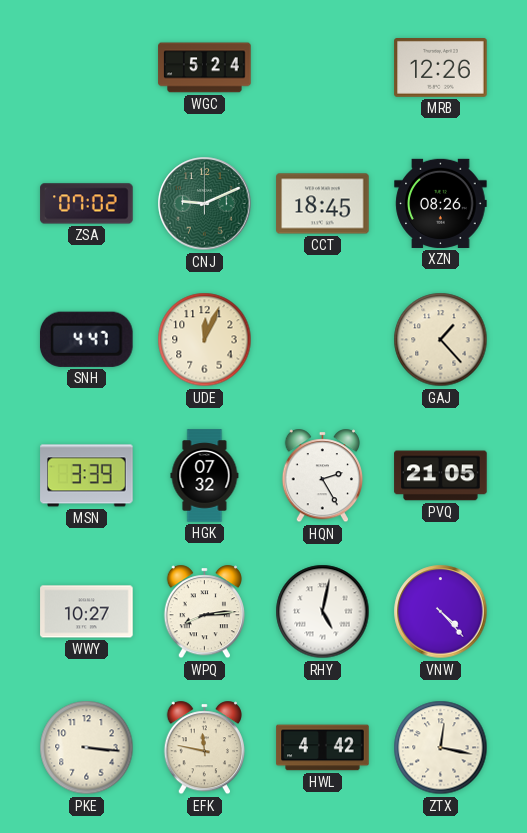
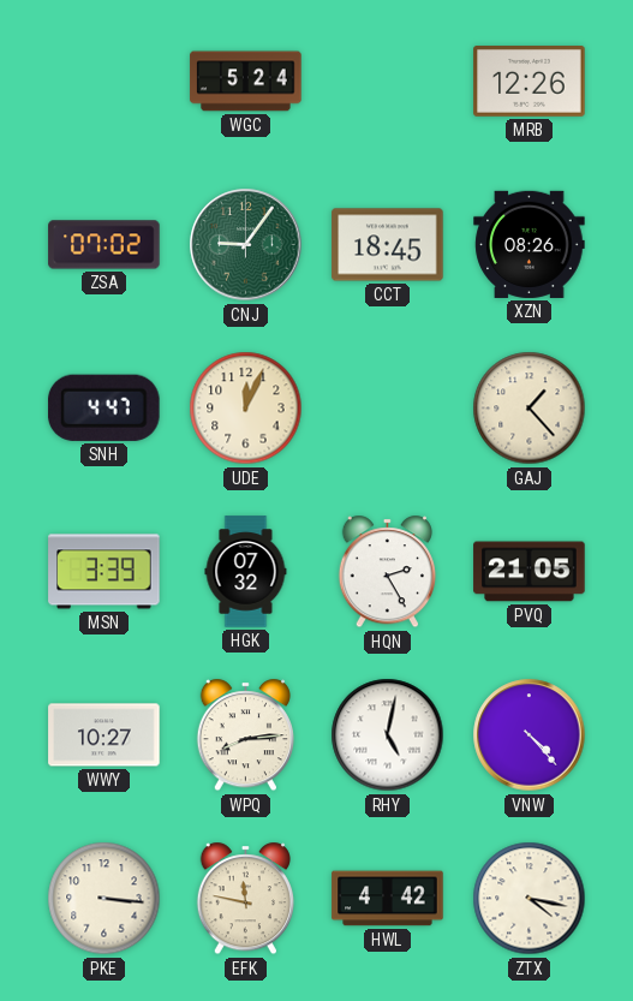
CNJ: 9:11 -> 9:06
ZTX: 12:17 -> 4:17
